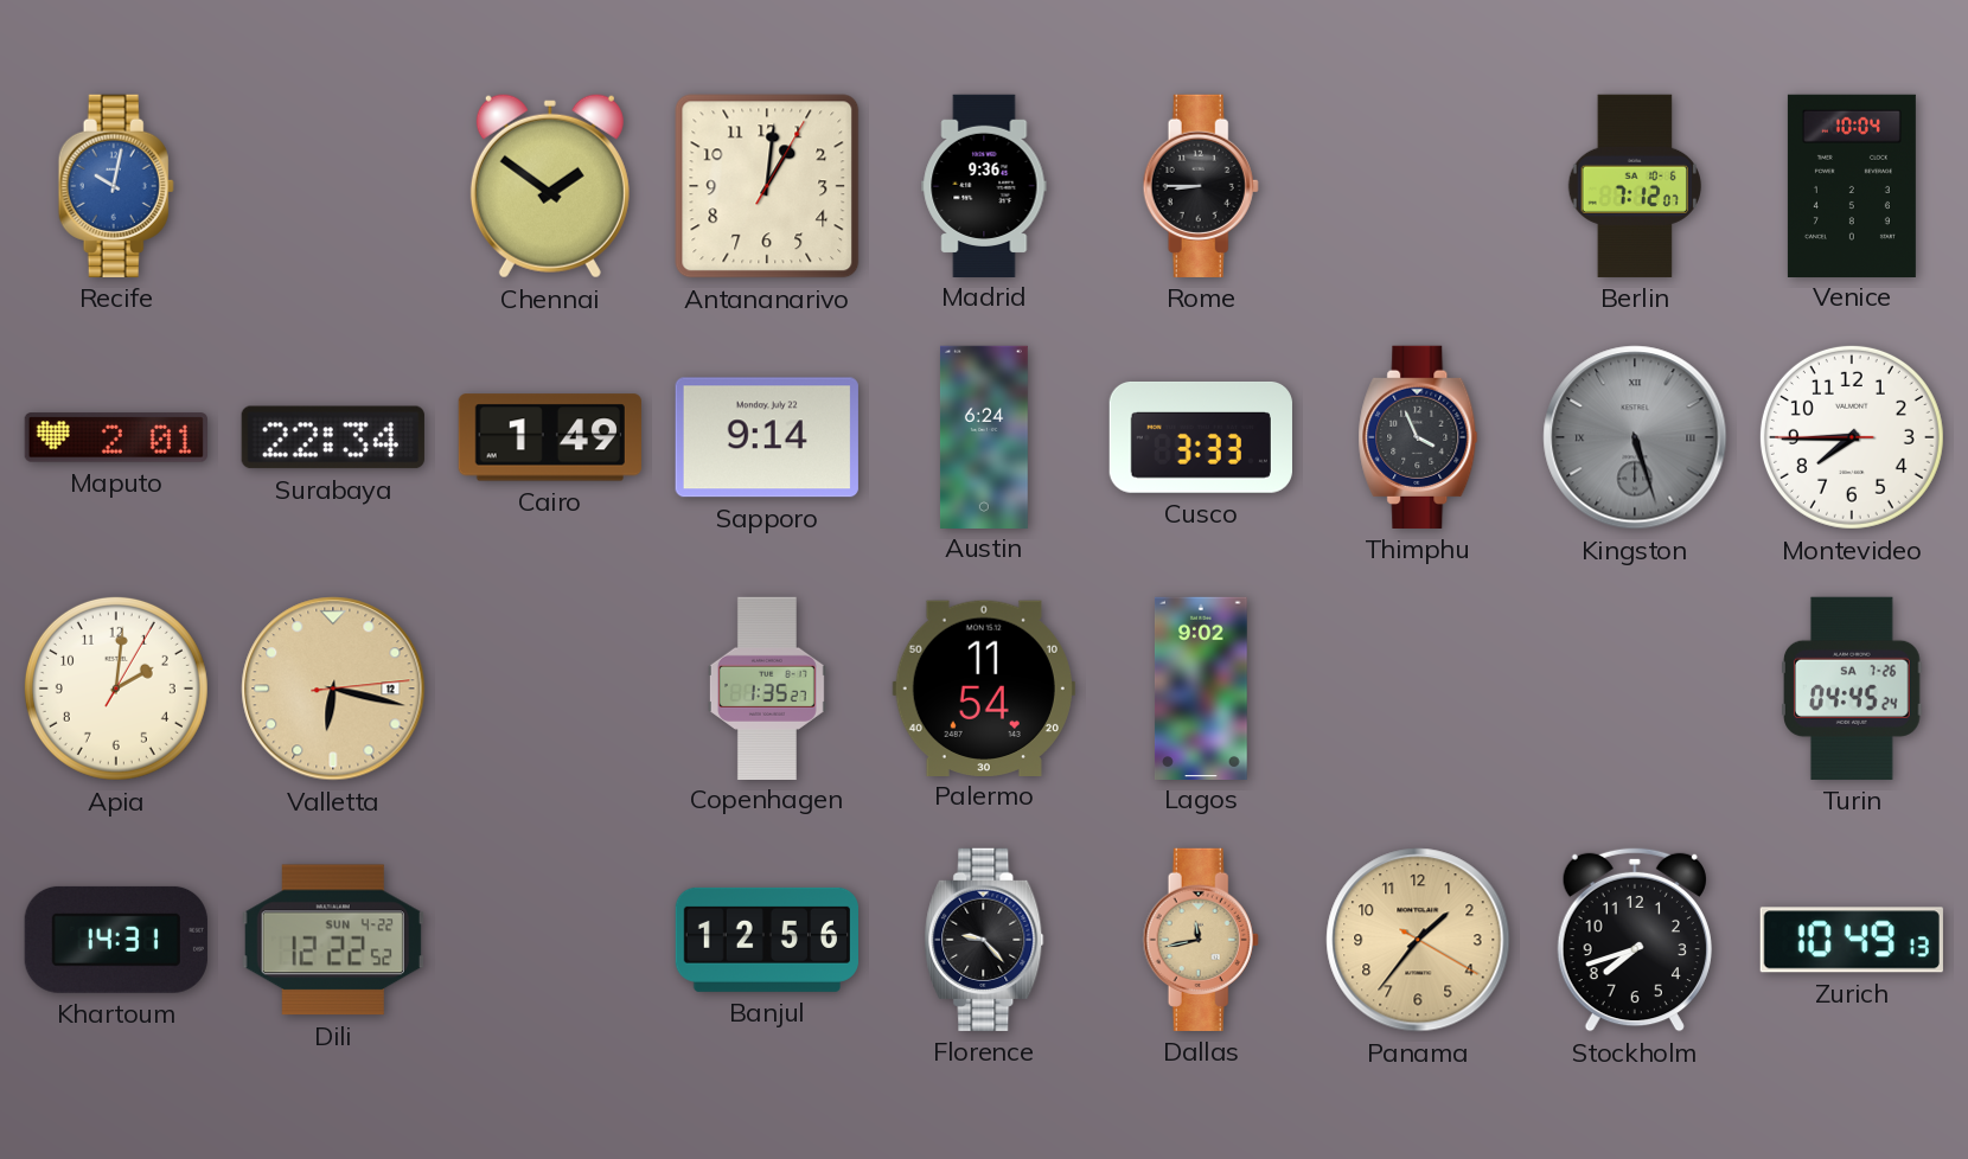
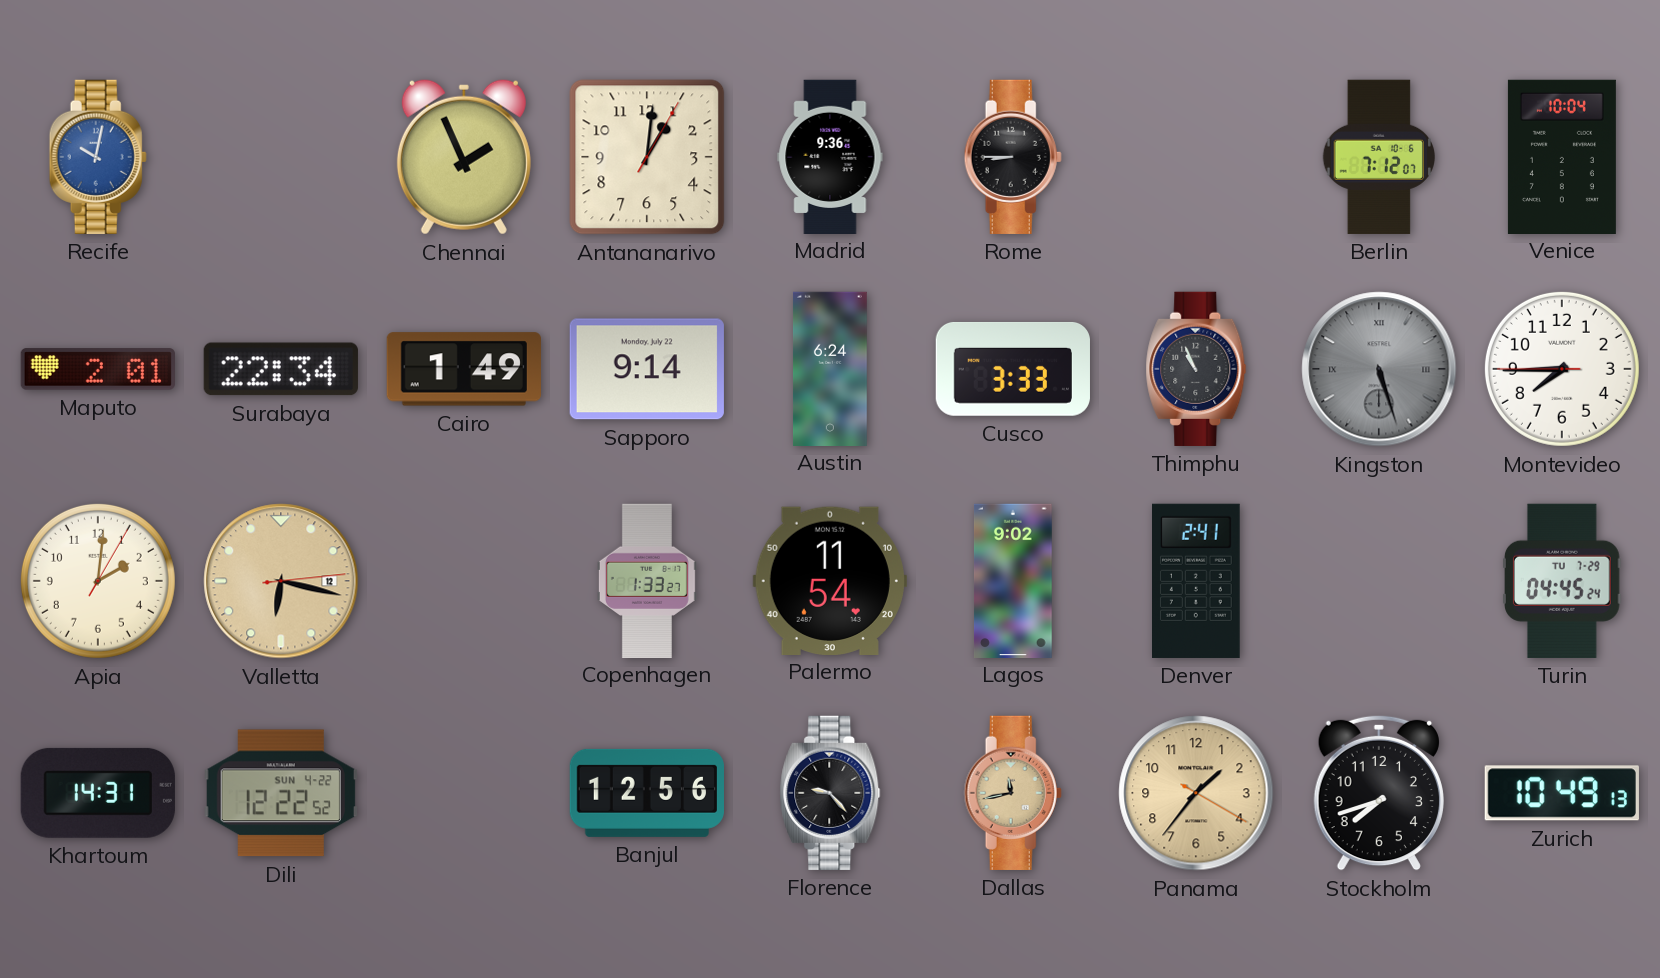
Chennai: 1:51 -> 1:56
Thimphu: 3:56 -> 10:56
Copenhagen: 1:35 -> 1:33
Denver: none -> 2:41
Turin date: SA 7-26 -> TU 7-29
